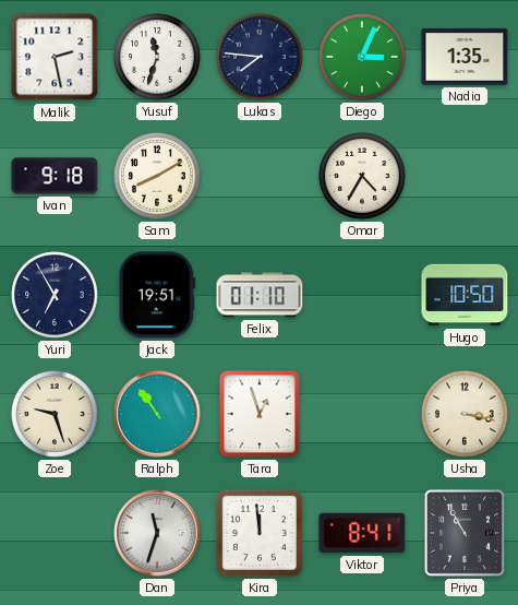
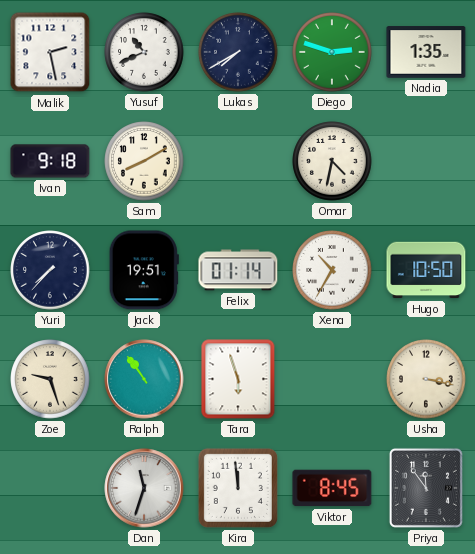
Yusuf: 11:33 -> 10:41
Lukas: 7:46 -> 7:40
Diego: 3:04 -> 2:48
Omar: 4:35 -> 4:32
Yuri: 6:55 -> 7:37
Felix: 01:10 -> 01:14
Xena: none -> 10:35
Tara: 12:57 -> 5:57
Viktor: 8:41 -> 8:45
Priya: 10:55 -> 11:54
